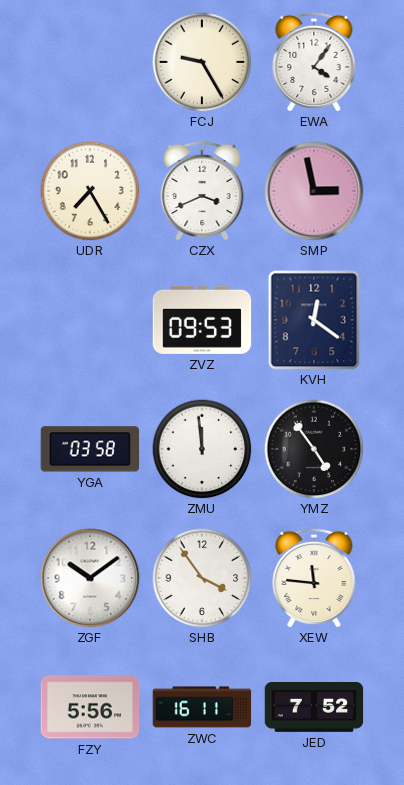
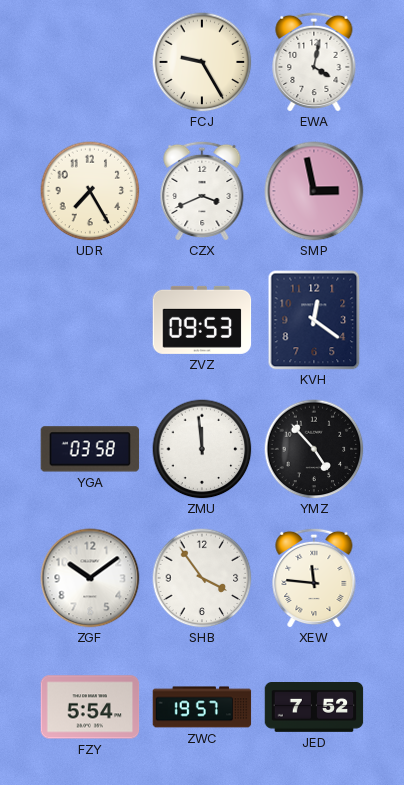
EWA: 4:06 -> 4:02
YMZ: 4:54 -> 4:53
FZY: 5:56 -> 5:54
ZWC: 16:11 -> 19:57
